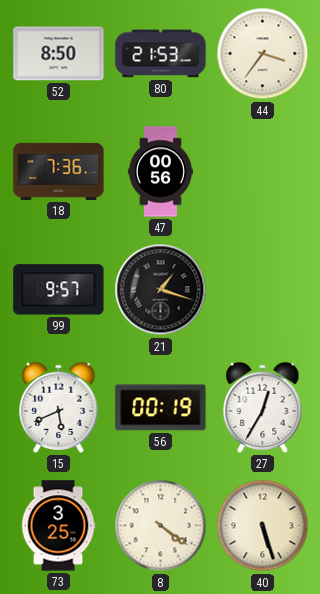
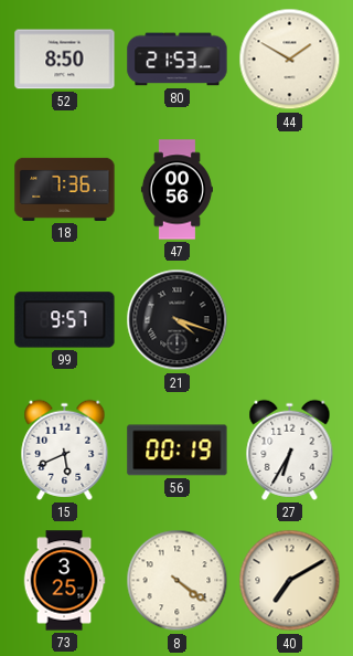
44: 3:36 -> 1:50
21: 1:18 -> 4:18
27: 12:35 -> 6:35
40: 5:27 -> 7:10
